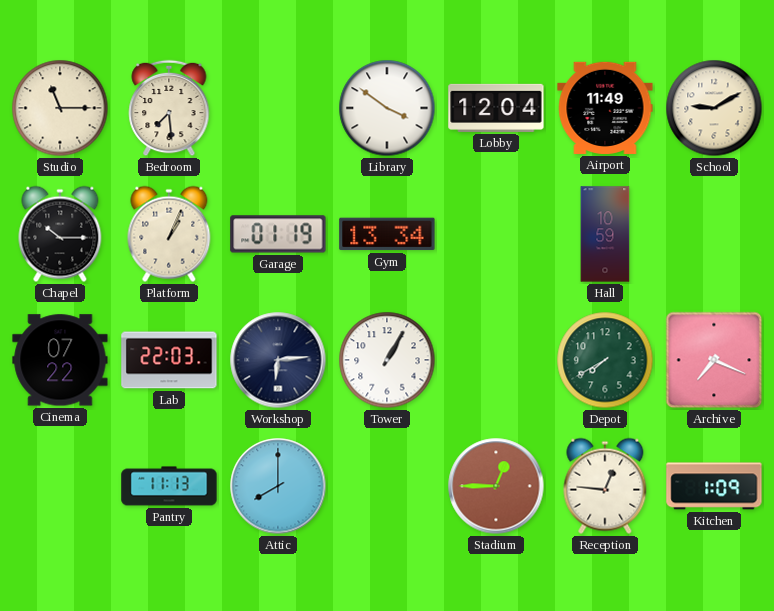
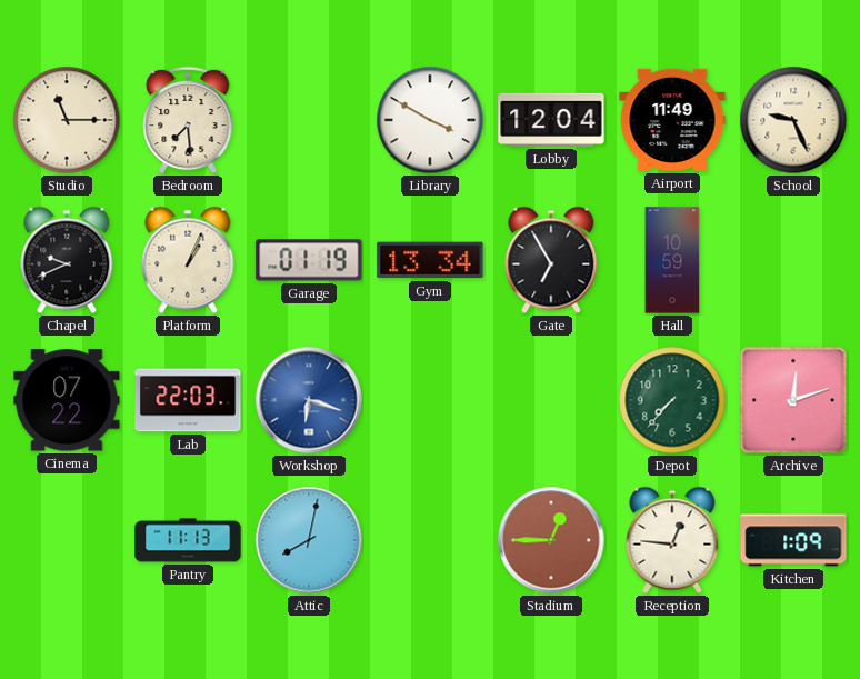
Library: 3:51 -> 3:50
School: 9:10 -> 9:26
Chapel: 10:15 -> 9:41
Gate: none -> 6:55
Workshop: 6:14 -> 6:18
Workshop dial: navy -> blue
Tower: 1:05 -> none
Depot: 7:40 -> 7:37
Archive: 7:19 -> 12:12
Attic: 8:00 -> 8:02
